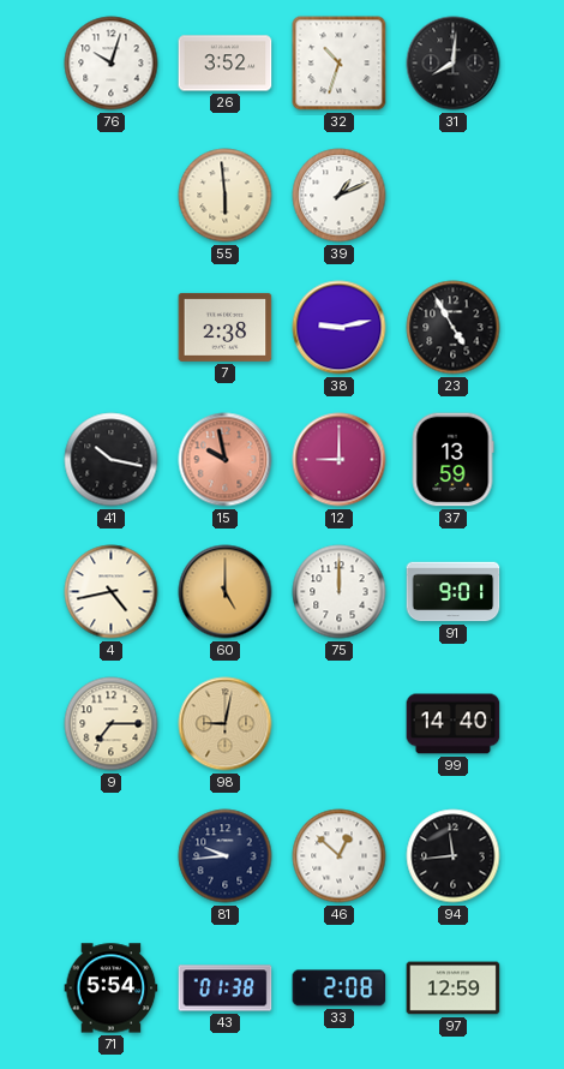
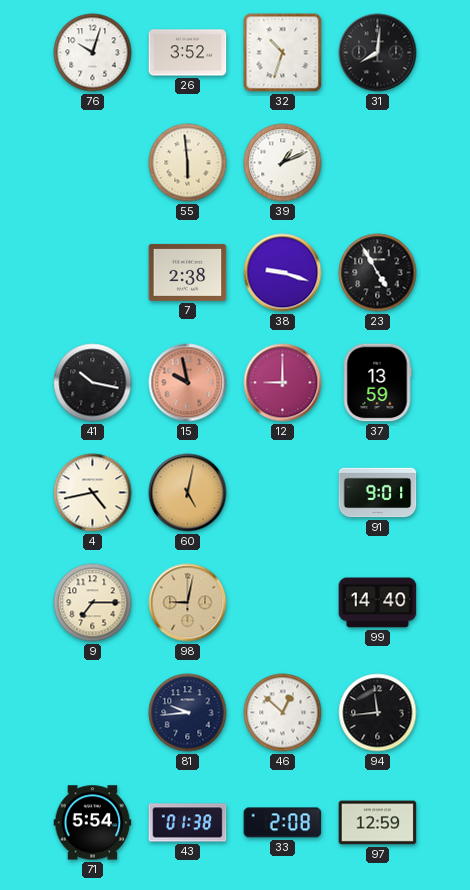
38: 9:13 -> 9:18
60: 5:00 -> 5:02
75: 12:00 -> none
